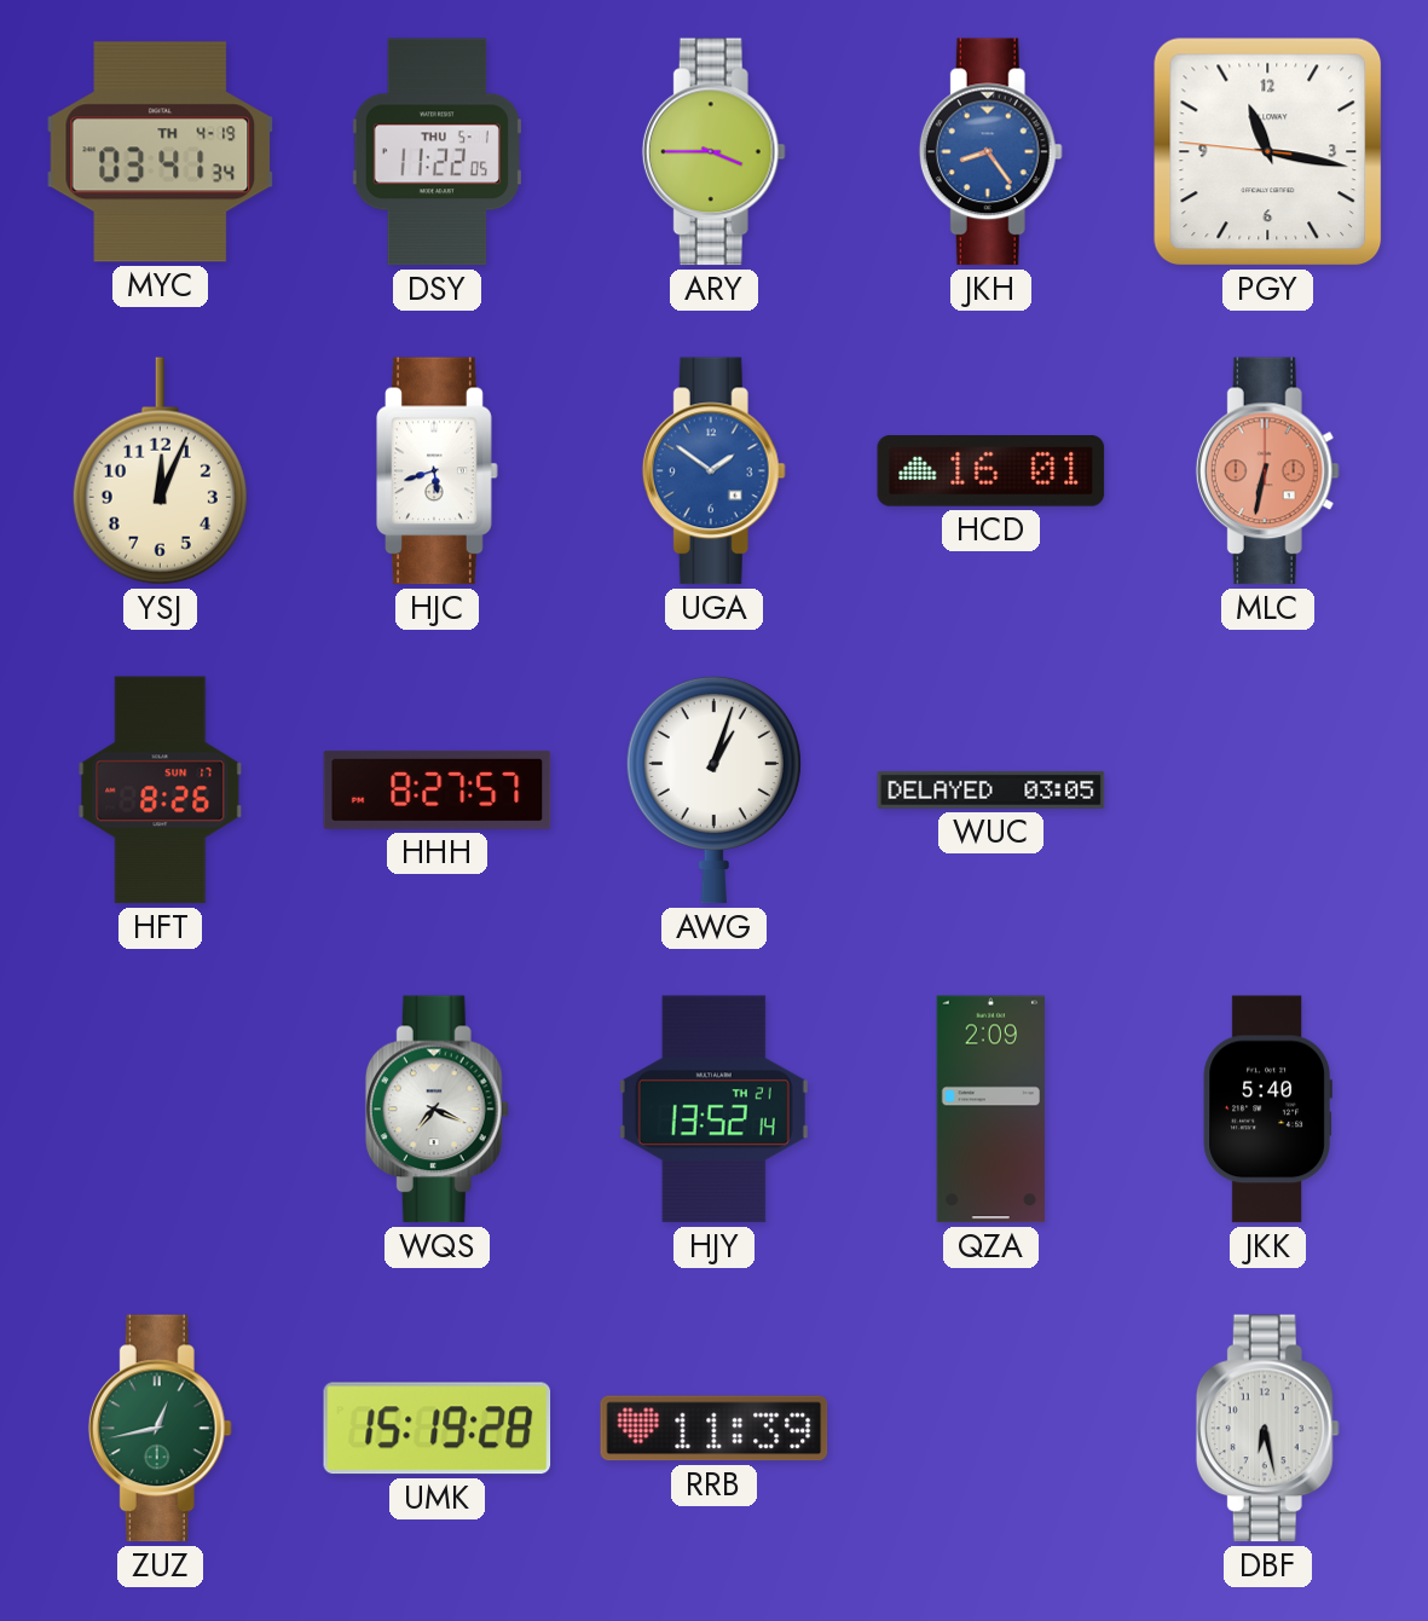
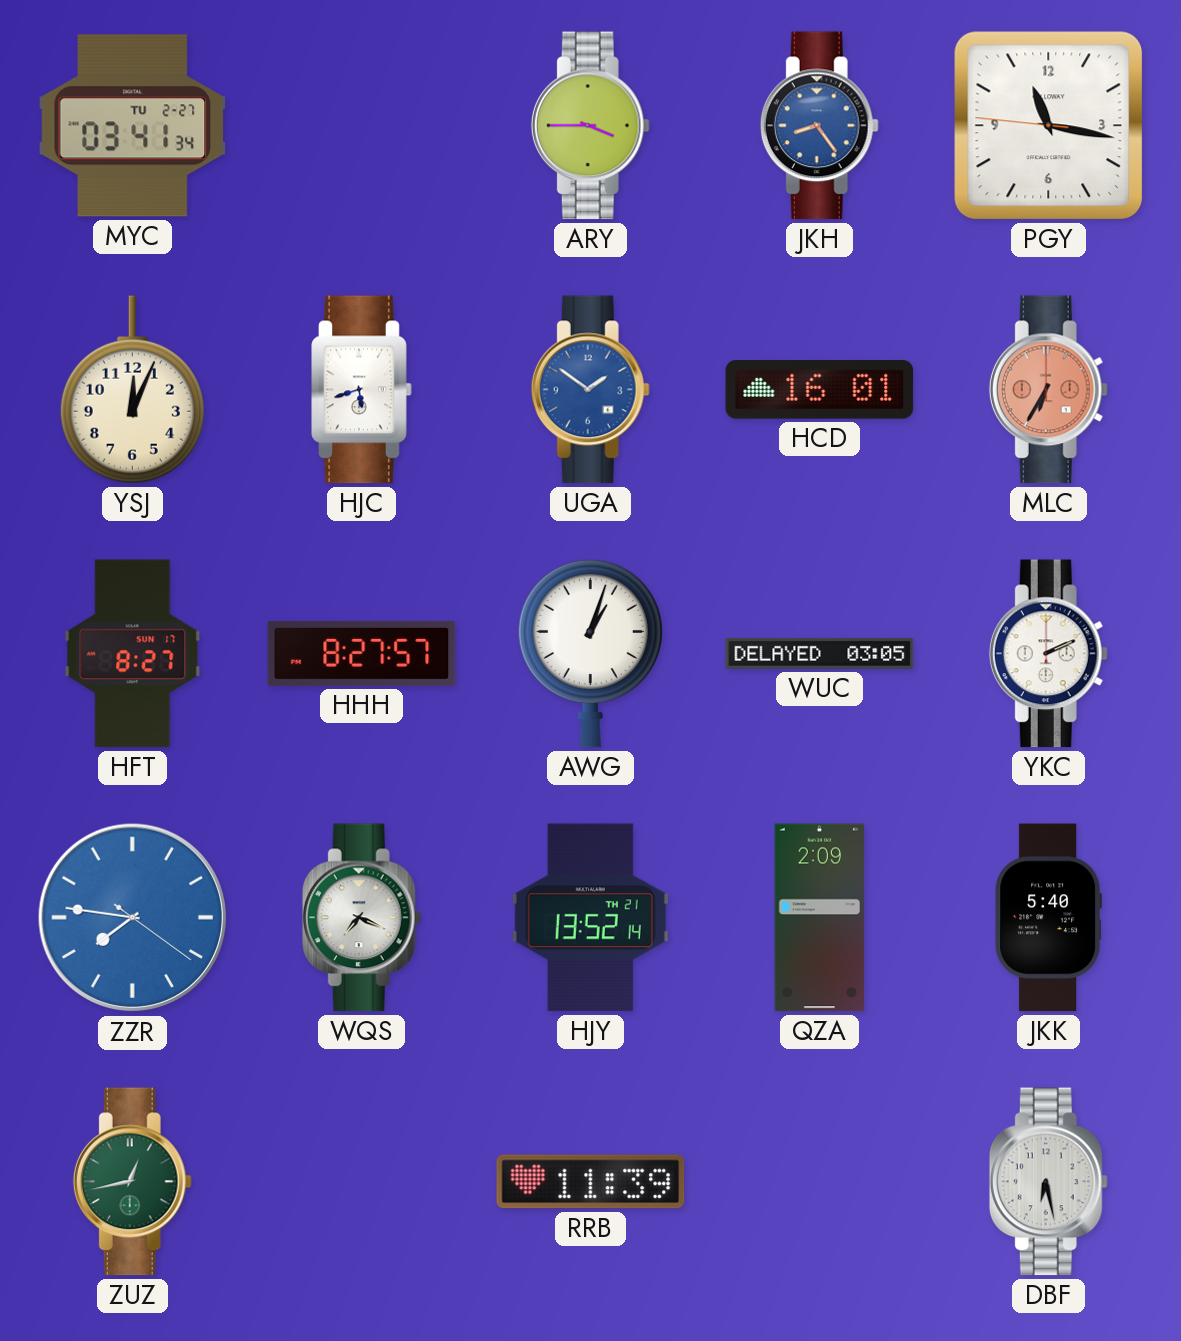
MYC date: TH 4-19 -> TU 2-27
DSY: 11:22 -> none
MLC: 6:32 -> 6:35
HFT: 8:26 -> 8:27
YKC: none -> 2:11
ZZR: none -> 7:46
UMK: 15:19 -> none
